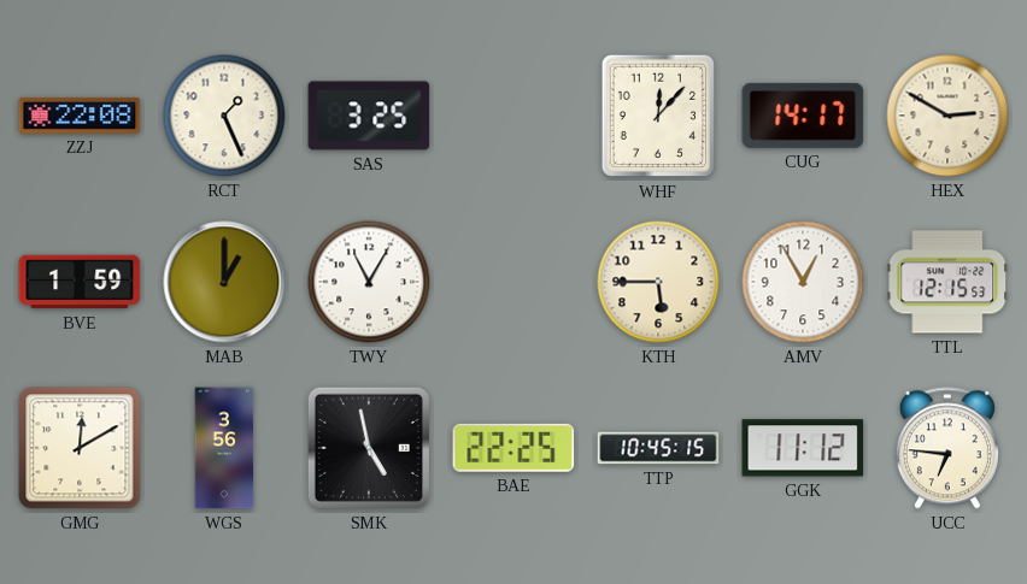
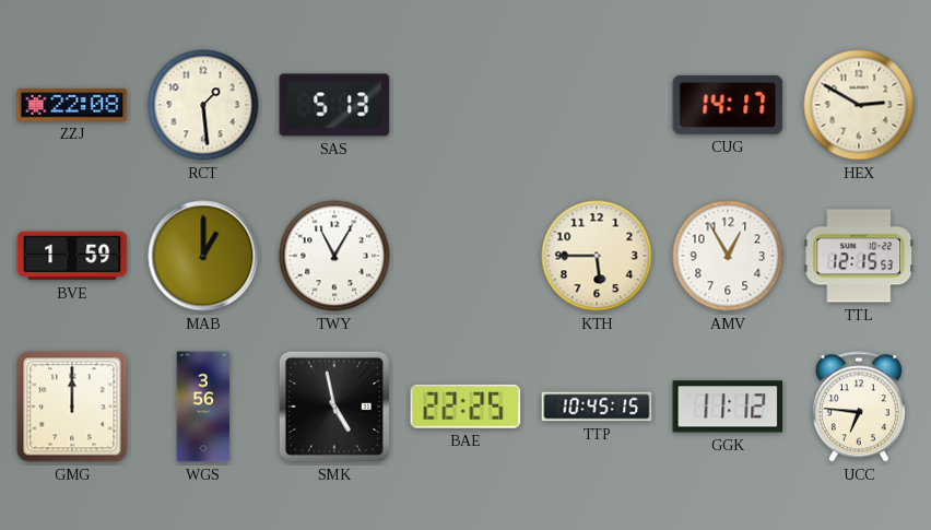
RCT: 1:26 -> 1:29
SAS: 3:25 -> 5:13
WHF: 12:07 -> none
GMG: 12:10 -> 12:00
